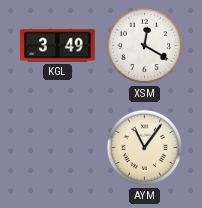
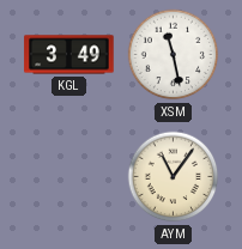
XSM: 12:20 -> 11:28
